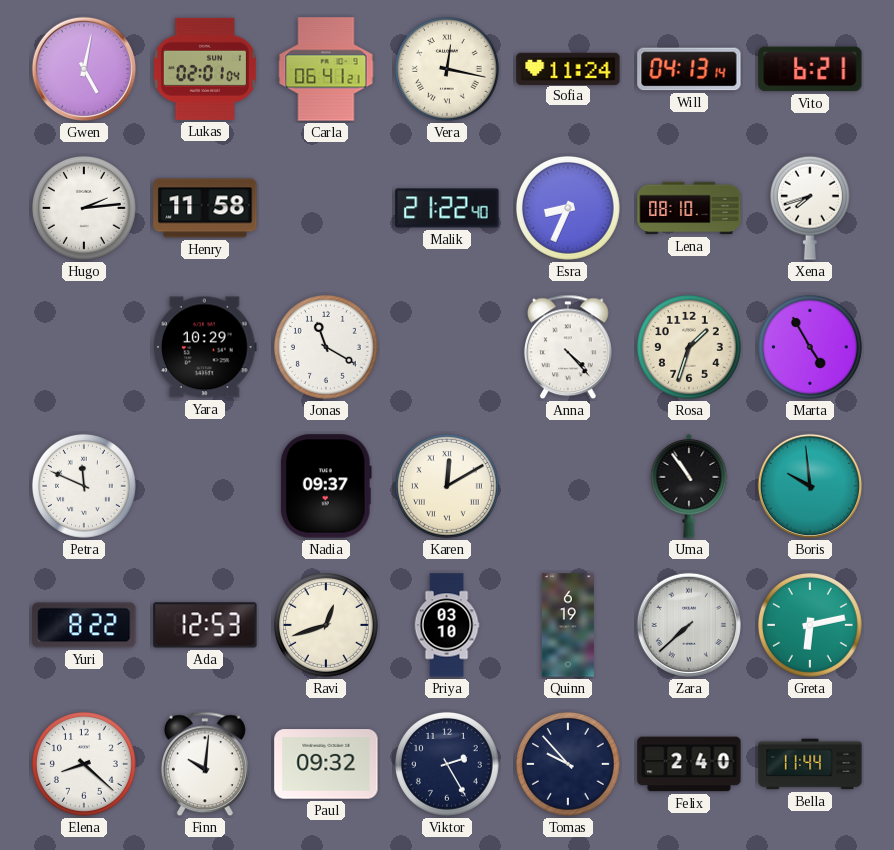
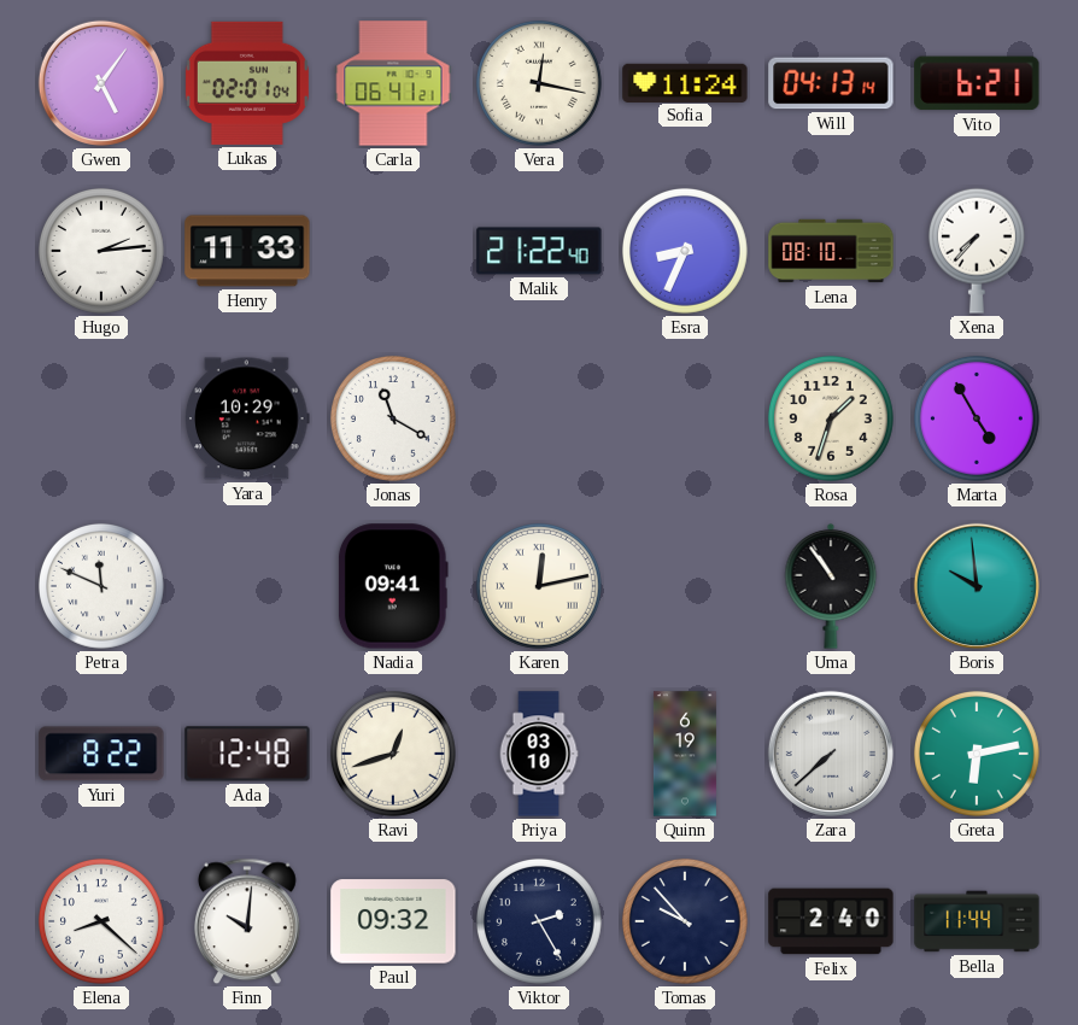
Gwen: 5:02 -> 5:06
Henry: 11:58 -> 11:33
Xena: 7:42 -> 7:37
Anna: 4:23 -> none
Nadia: 09:37 -> 09:41
Karen: 12:10 -> 12:13
Ada: 12:53 -> 12:48
